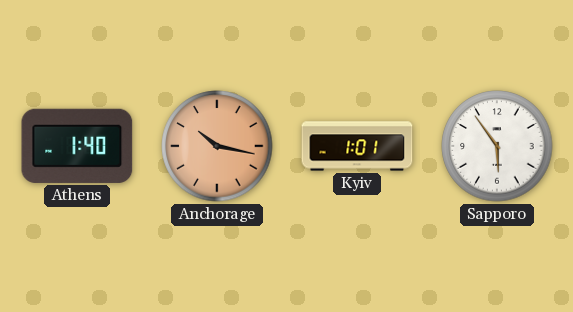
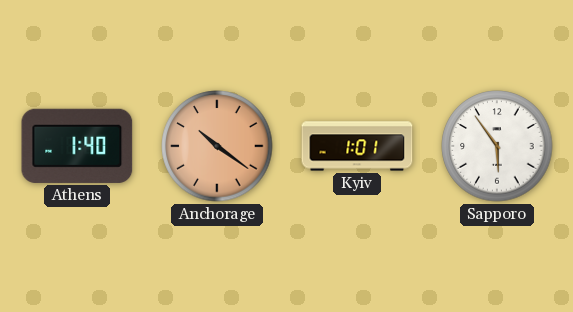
Anchorage: 10:17 -> 10:21
